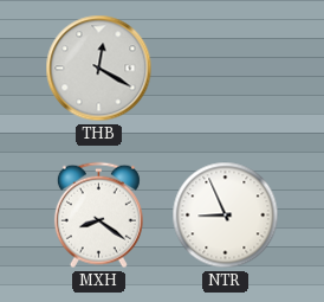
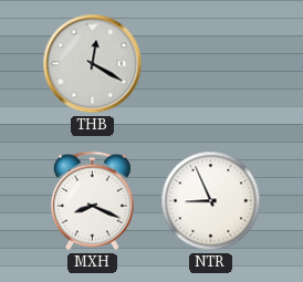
MXH: 8:21 -> 8:19
